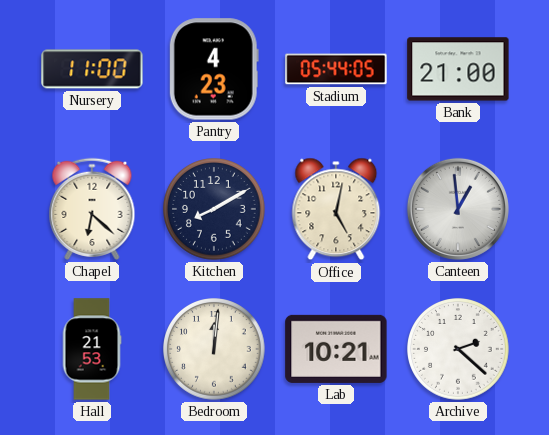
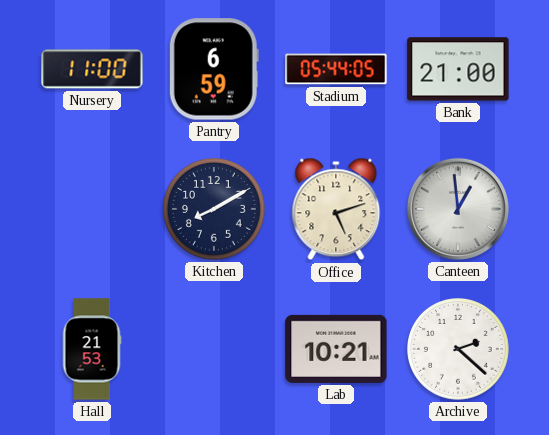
Pantry: 4:23 -> 6:59
Chapel: 6:22 -> none
Office: 5:02 -> 5:12
Bedroom: 12:01 -> none
